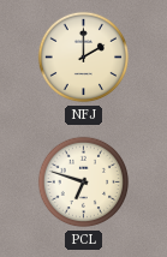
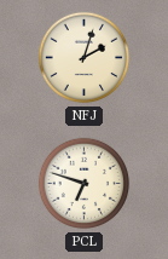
NFJ: 2:00 -> 2:03
